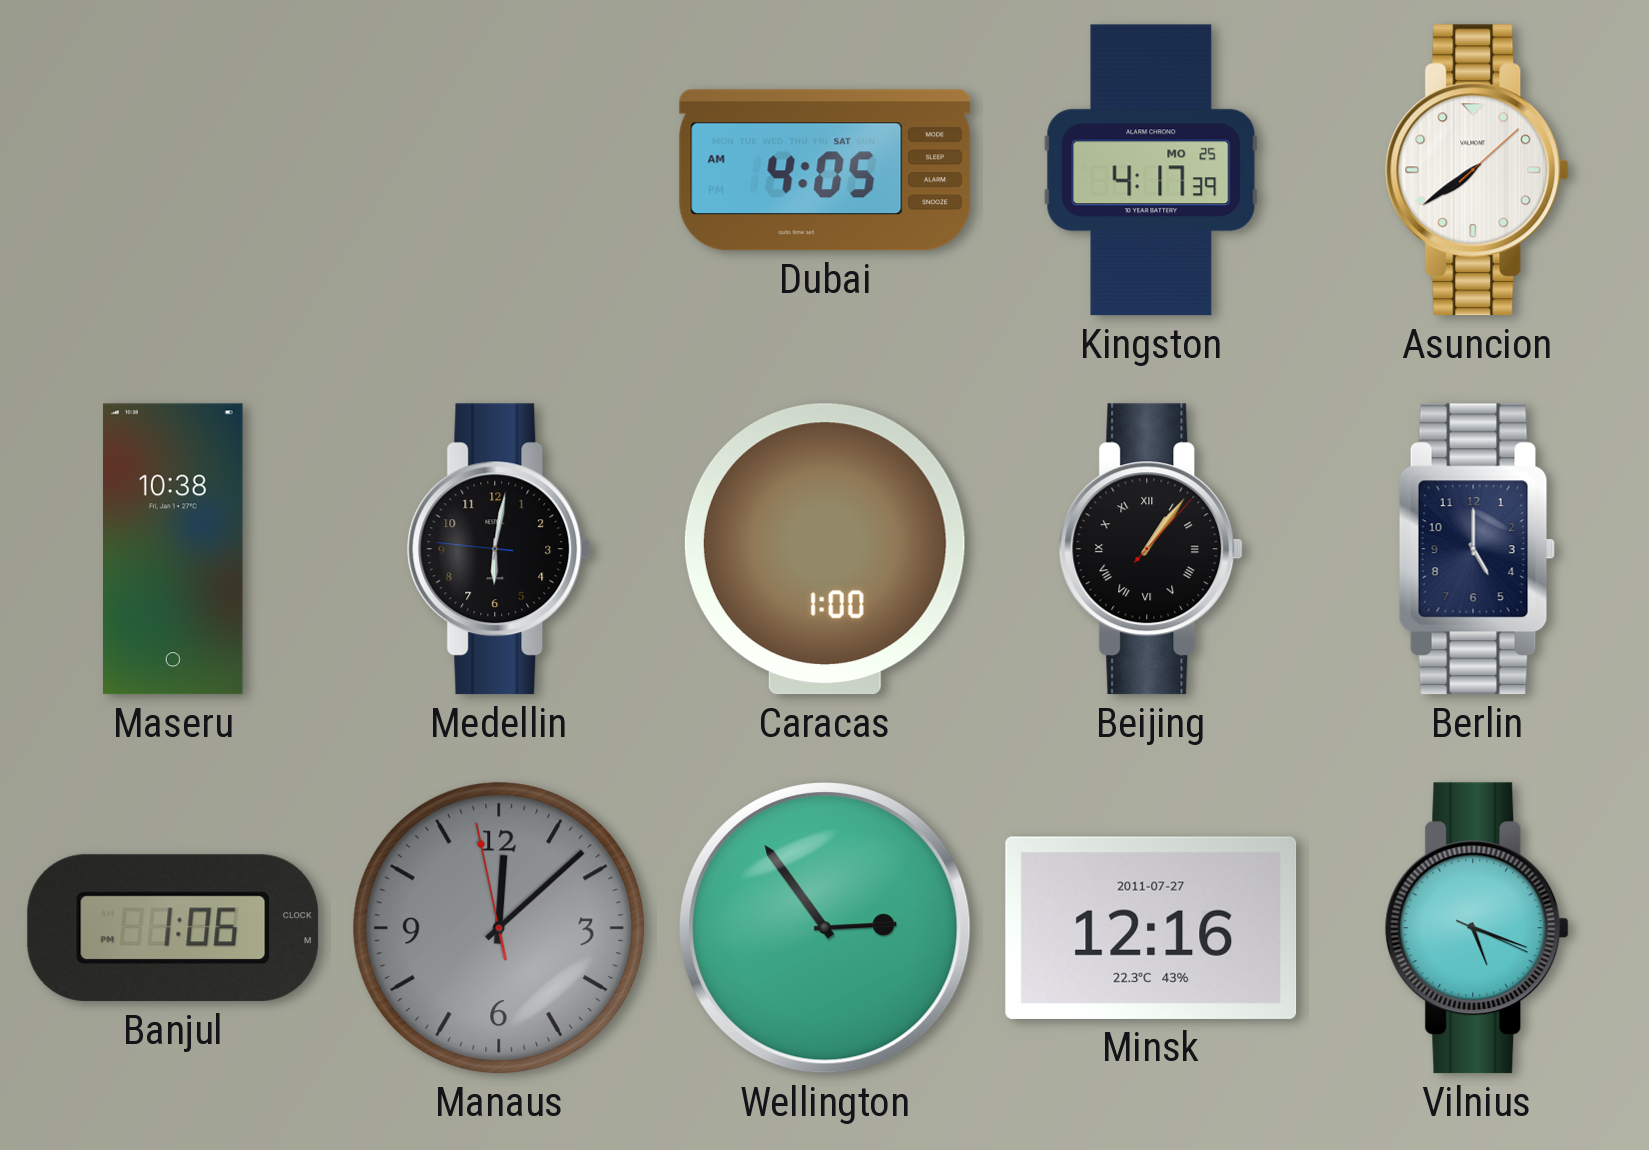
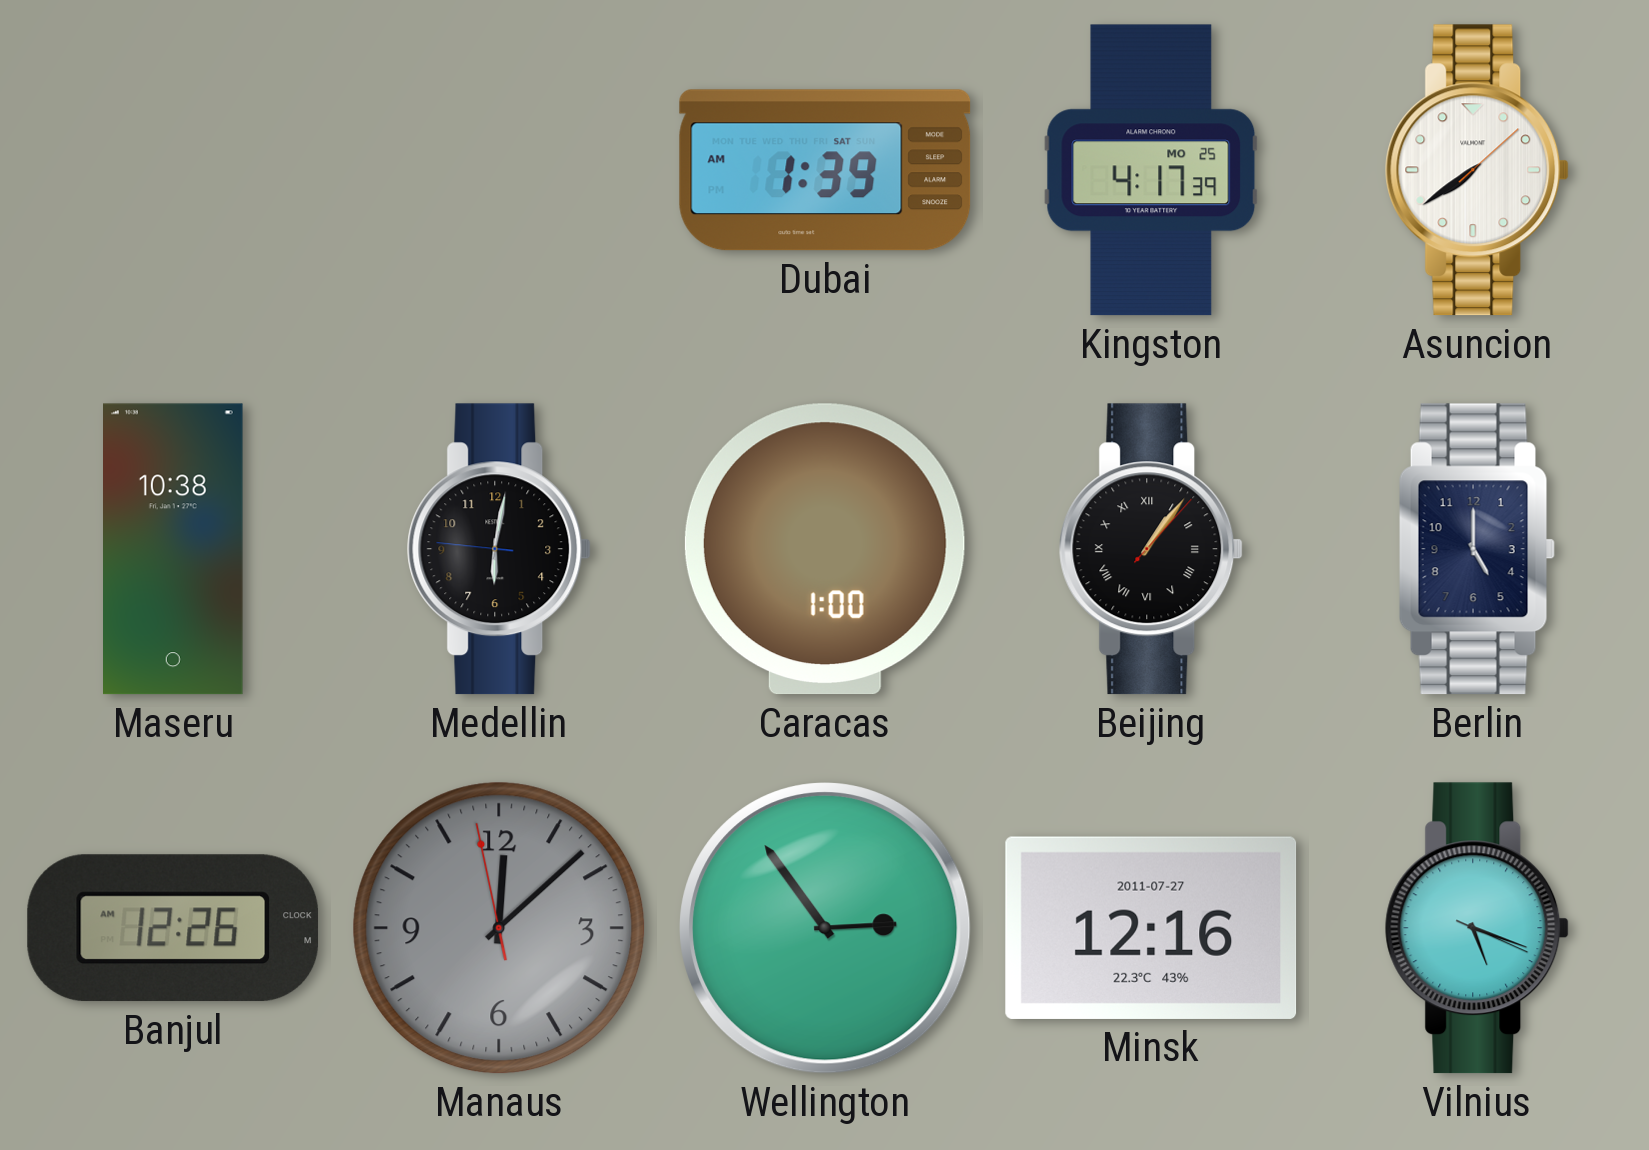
Dubai: 4:05 -> 1:39
Banjul: 1:06 -> 12:26
